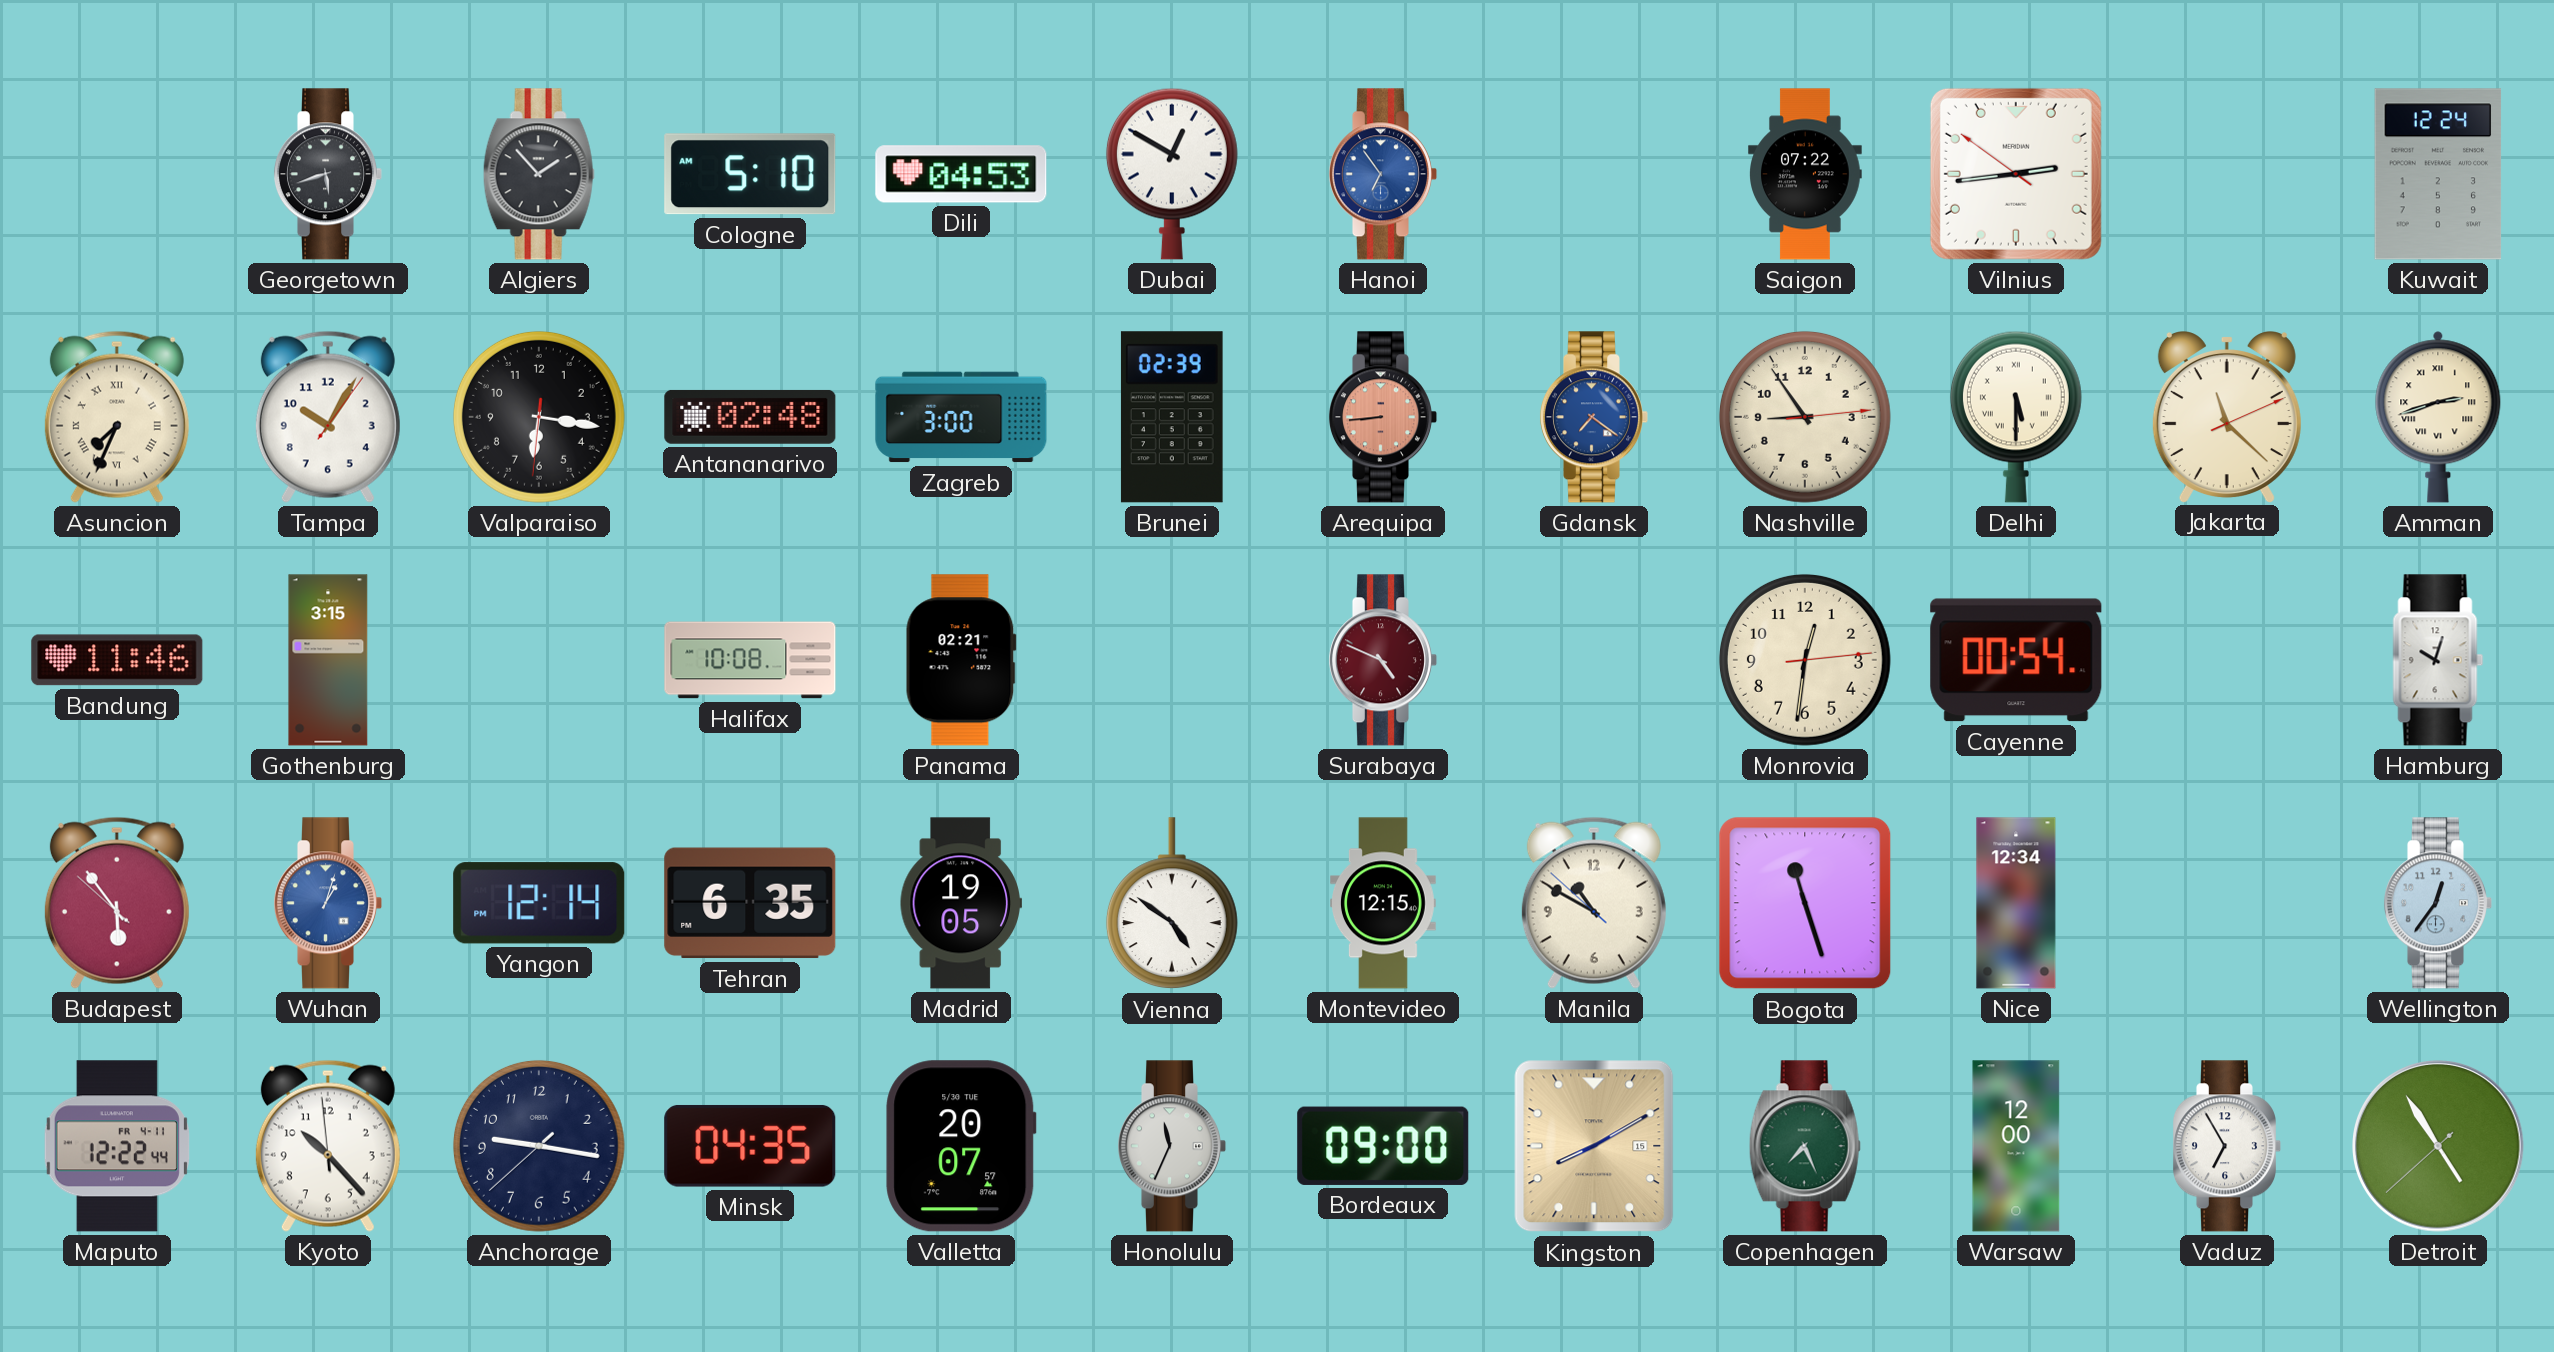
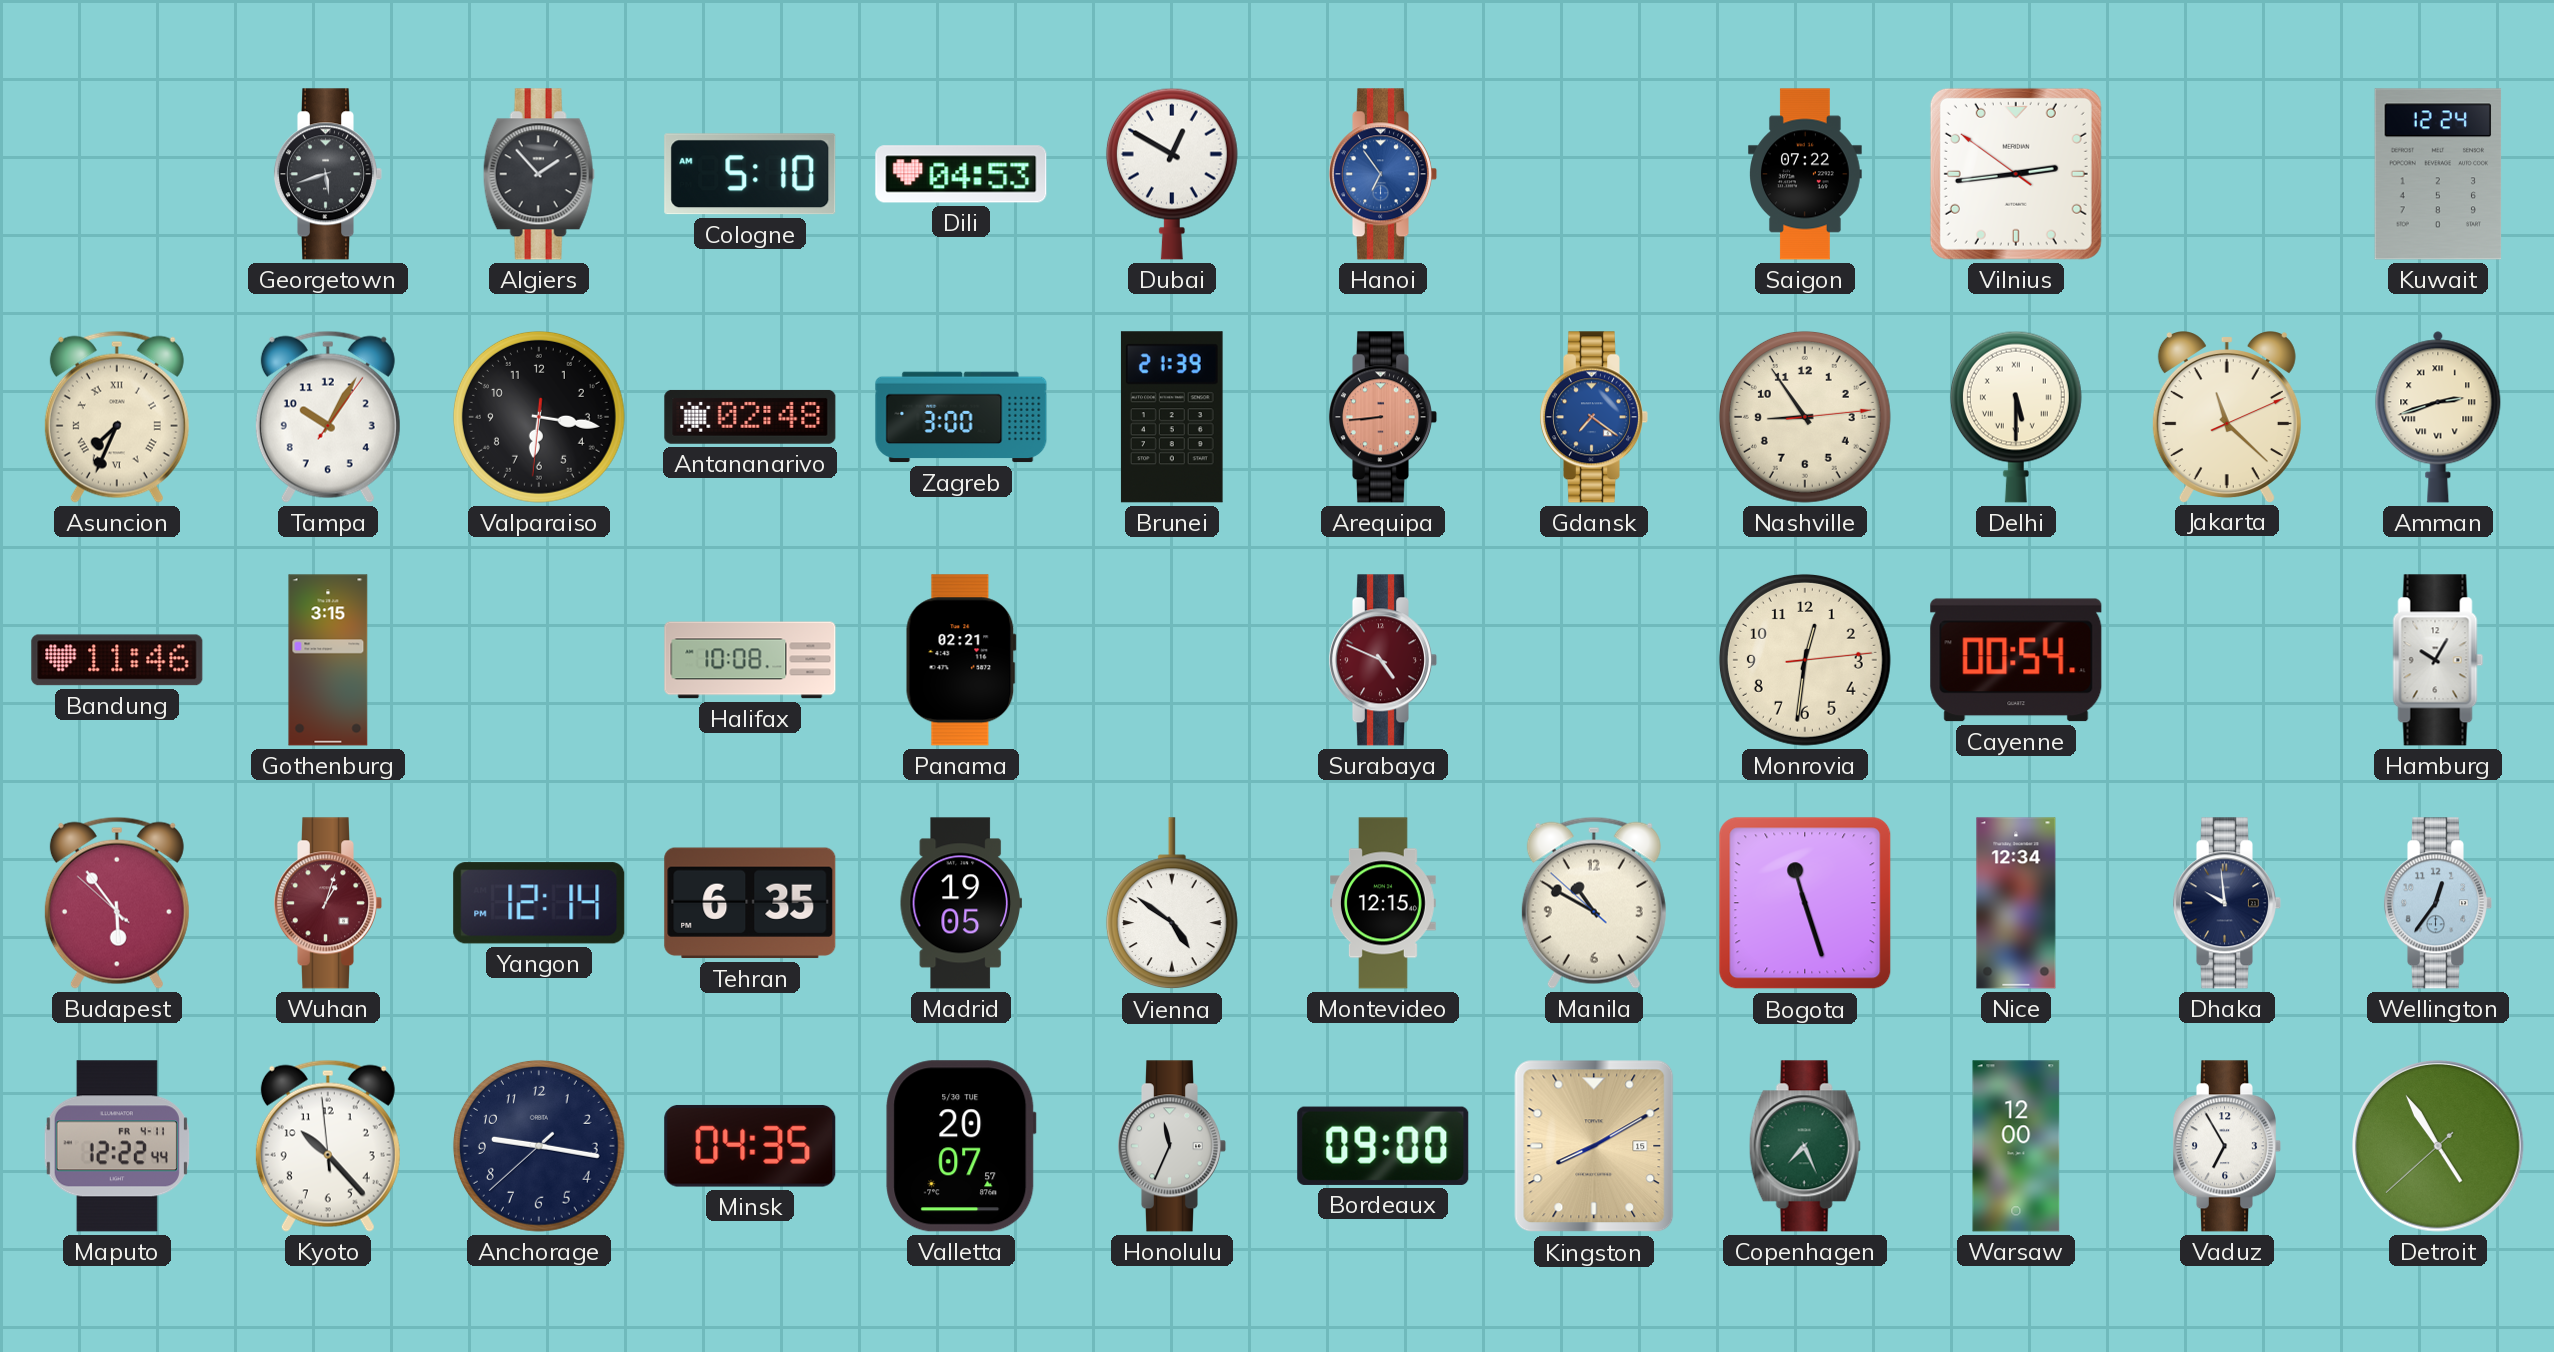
Brunei: 02:39 -> 21:39
Hamburg: 10:03 -> 10:05
Wuhan dial: blue -> burgundy
Dhaka: none -> 9:59
